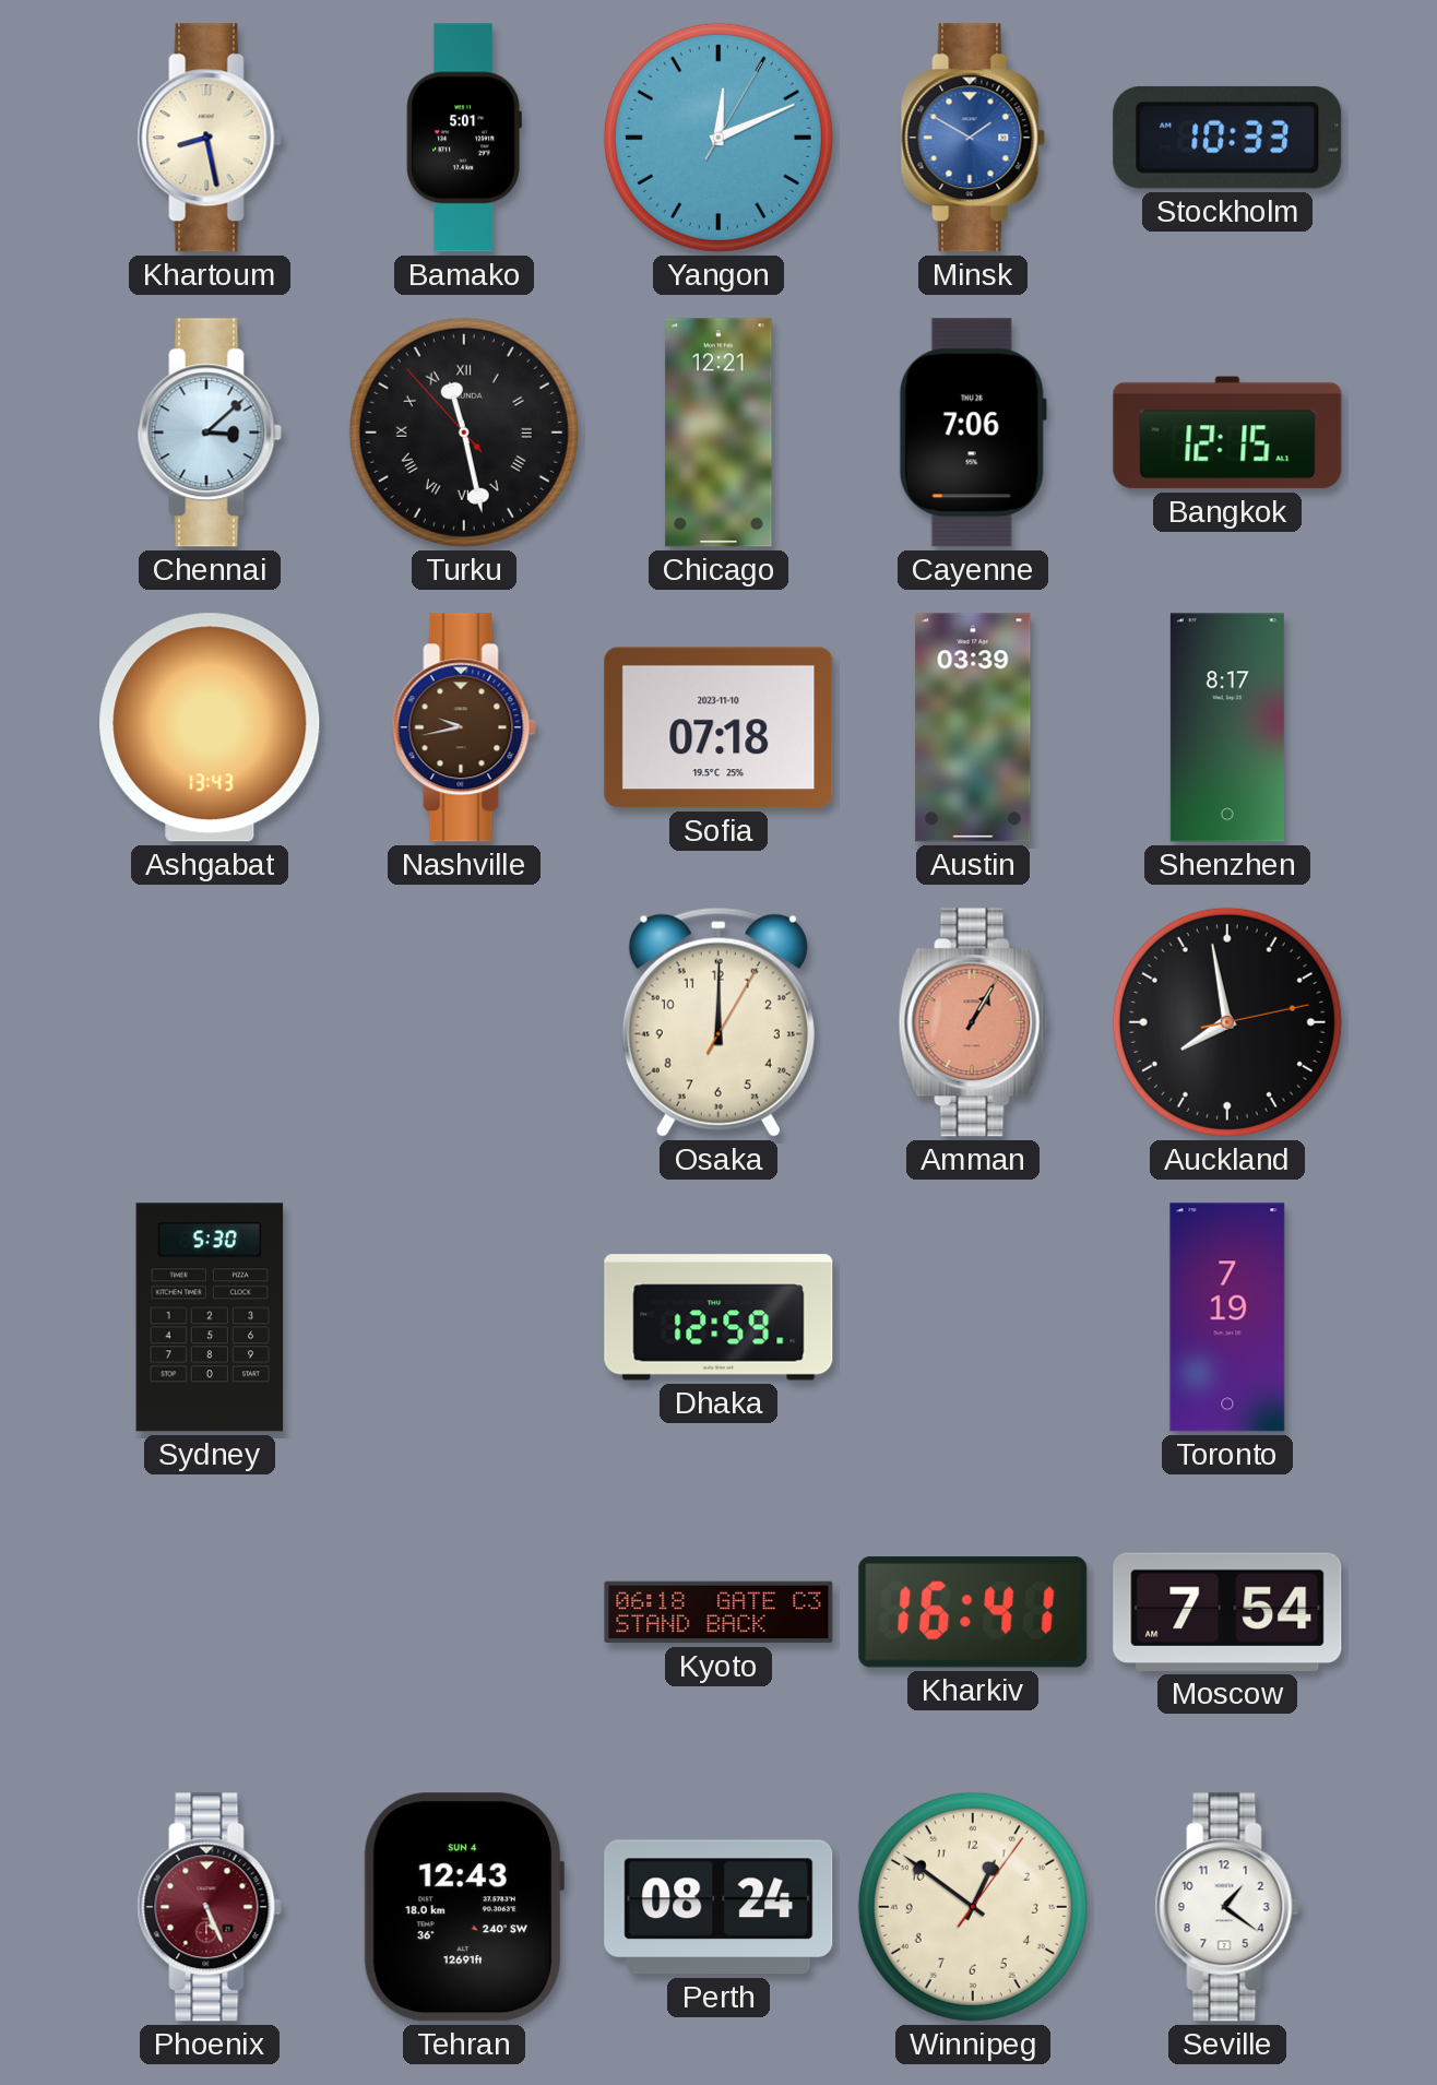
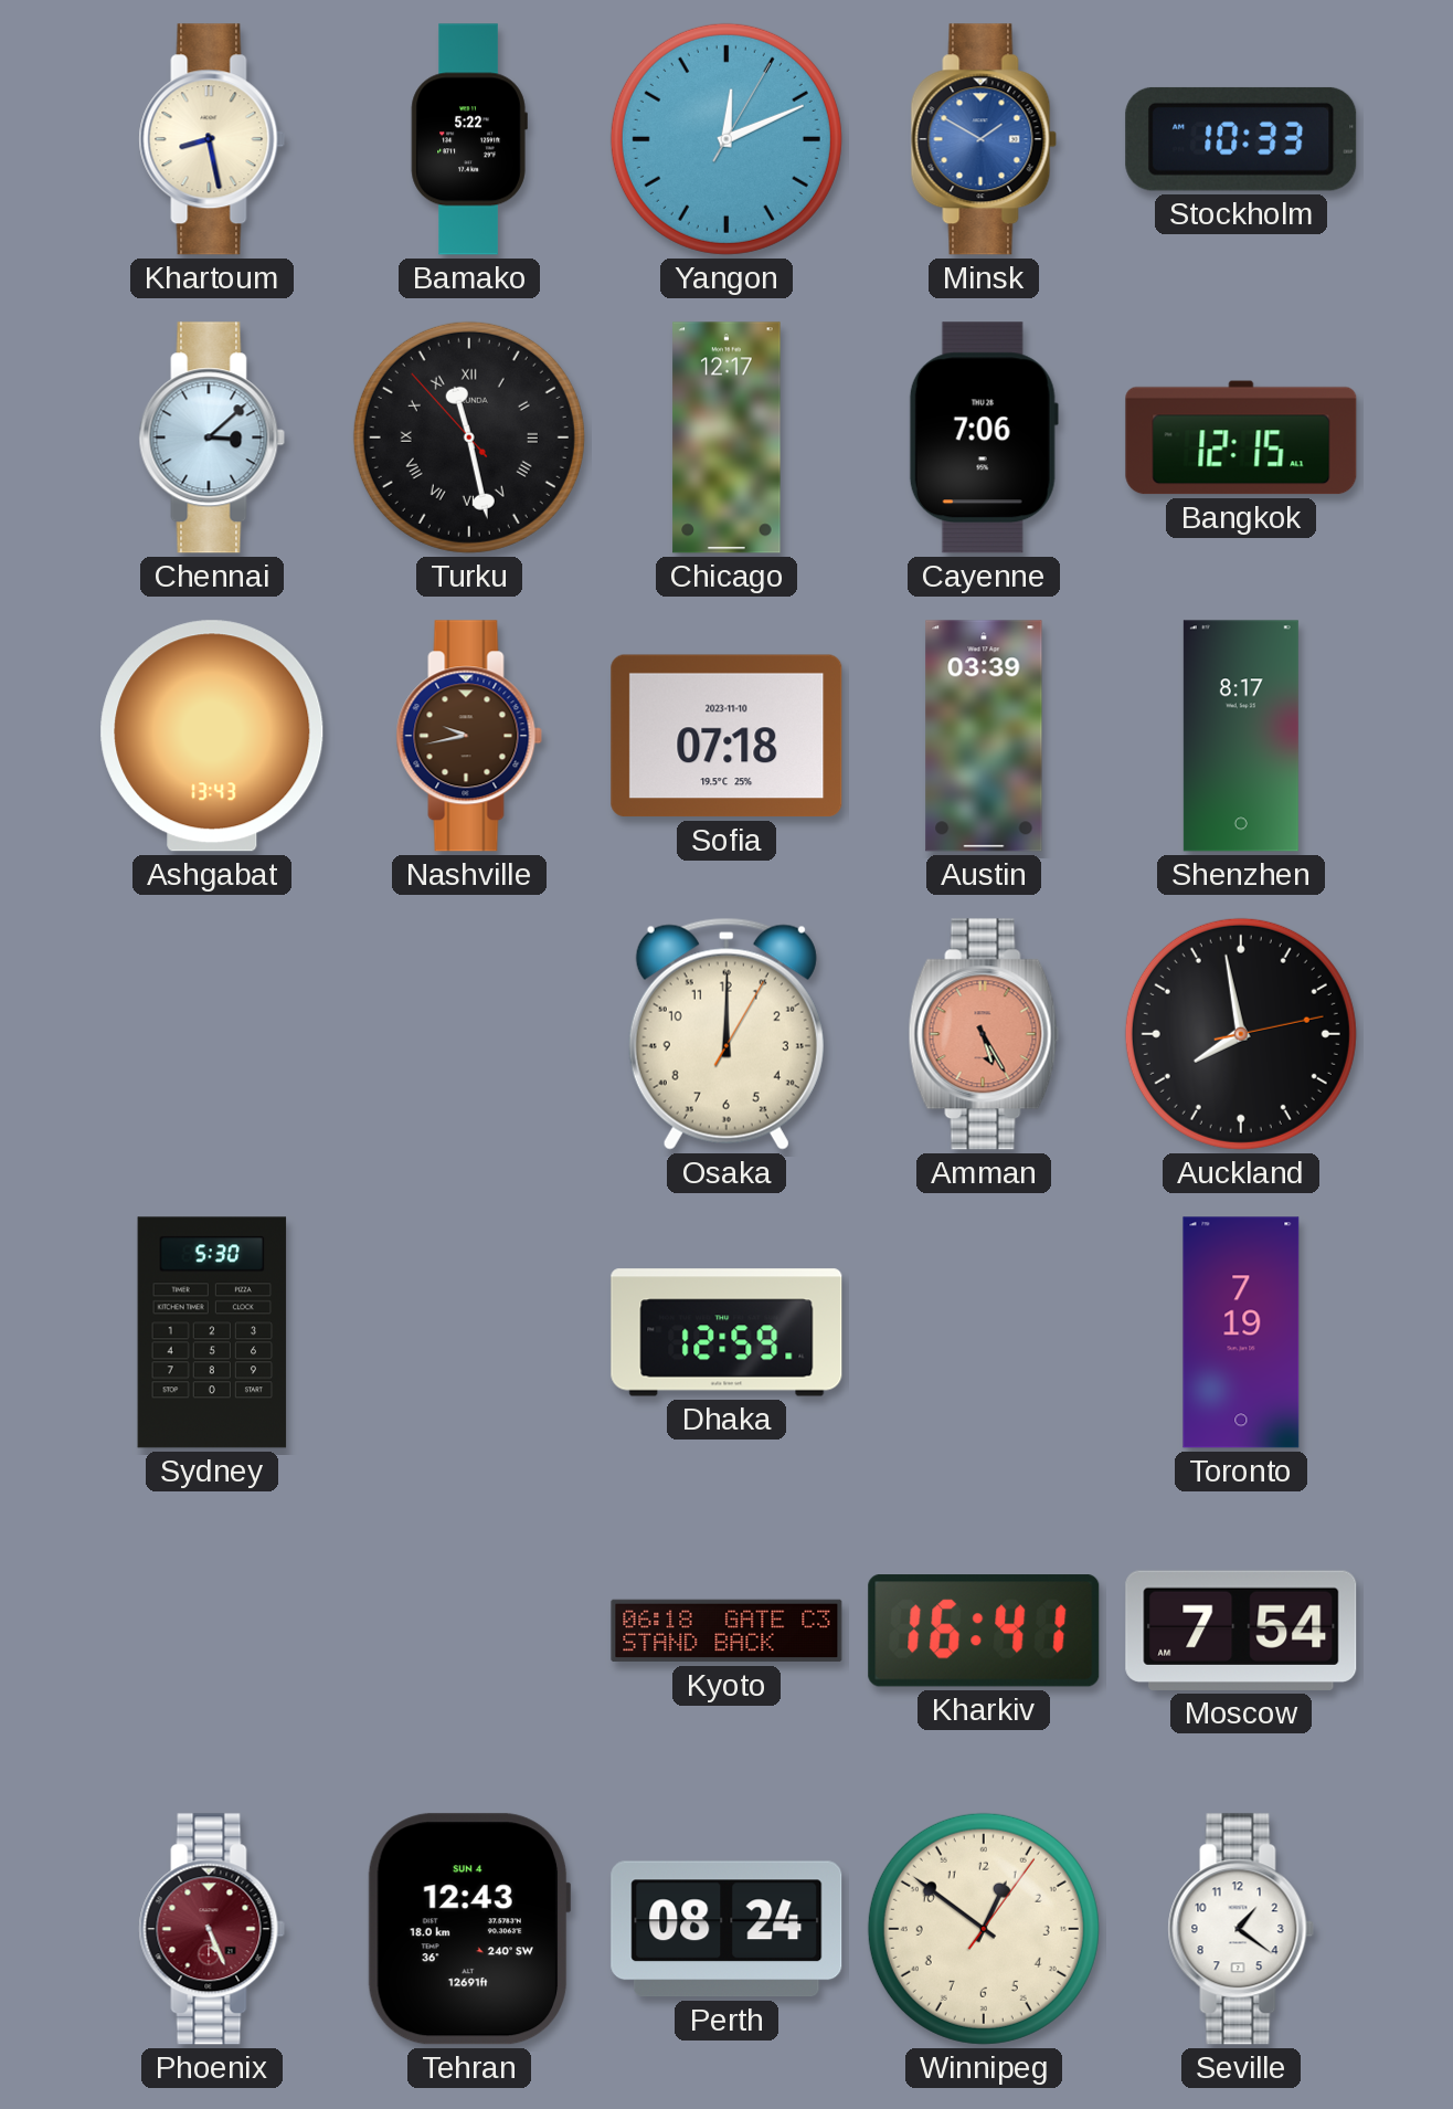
Bamako: 5:01 -> 5:22
Chicago: 12:21 -> 12:17
Amman: 1:05 -> 5:25
